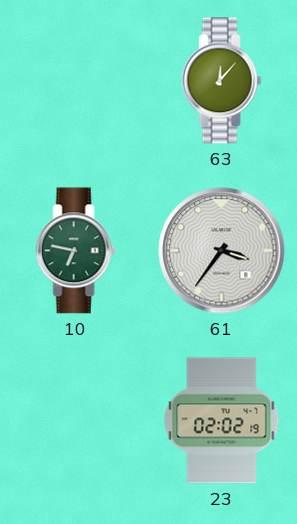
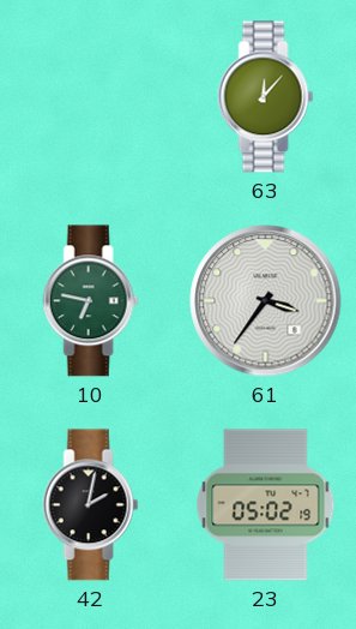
42: none -> 2:02
23: 02:02 -> 05:02
